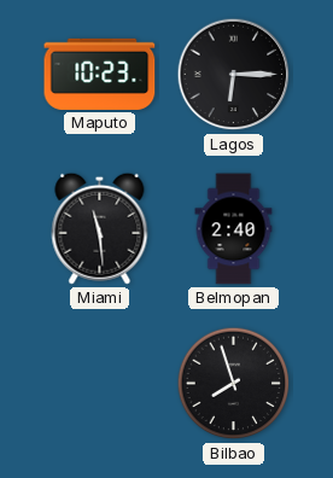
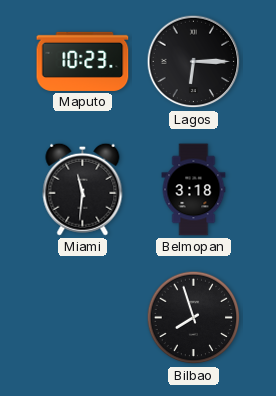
Miami: 11:29 -> 11:31
Belmopan: 2:40 -> 3:18
